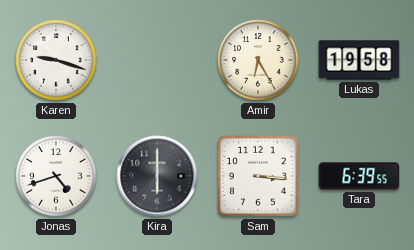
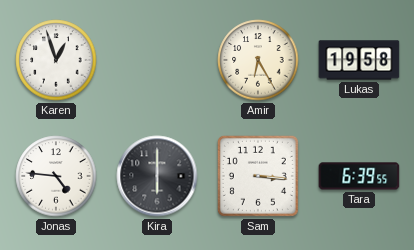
Karen: 9:18 -> 12:57
Jonas: 4:42 -> 4:46
